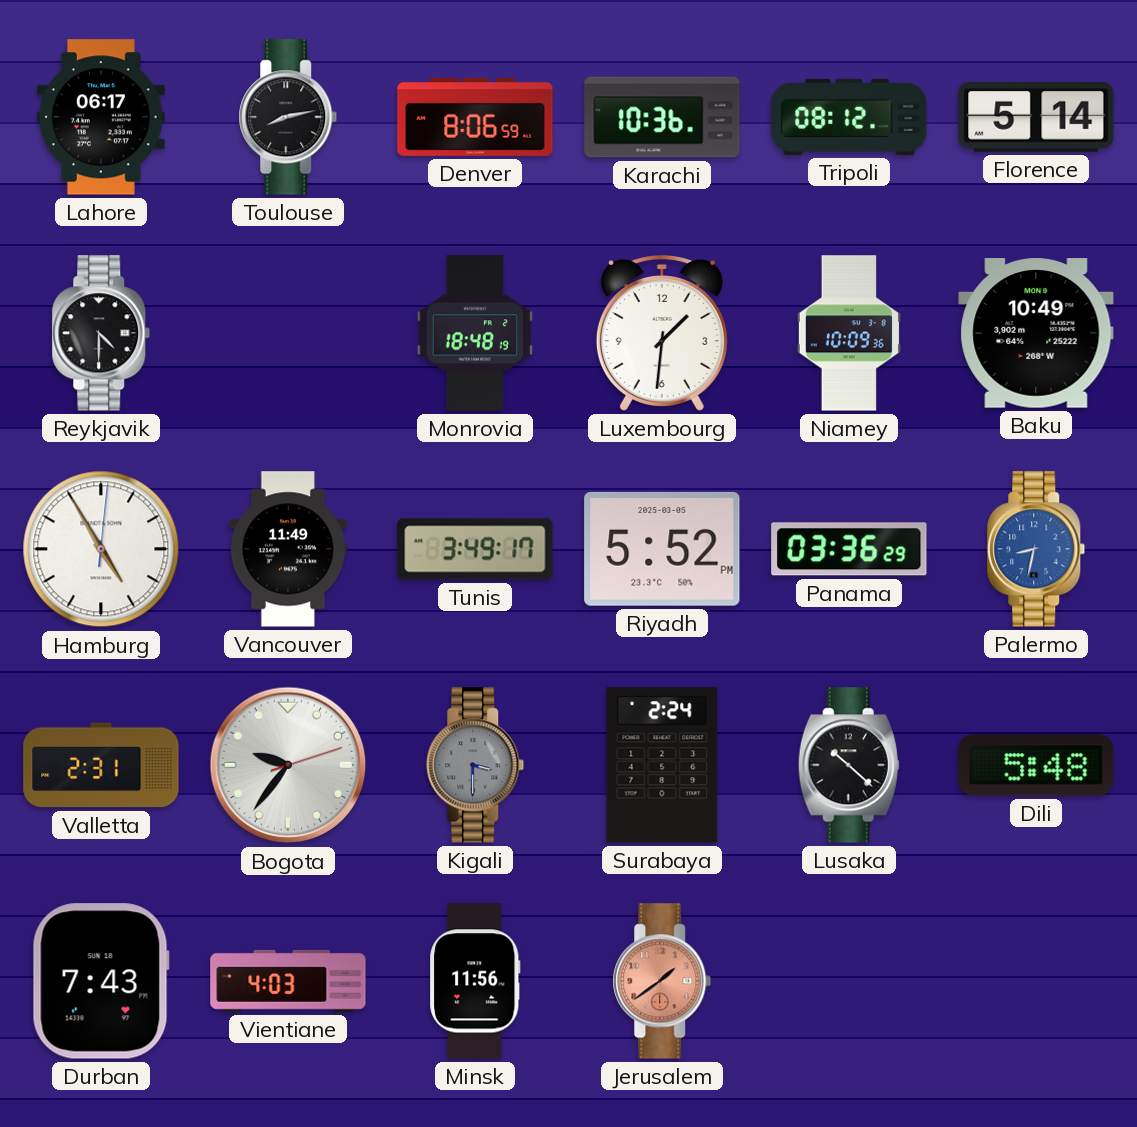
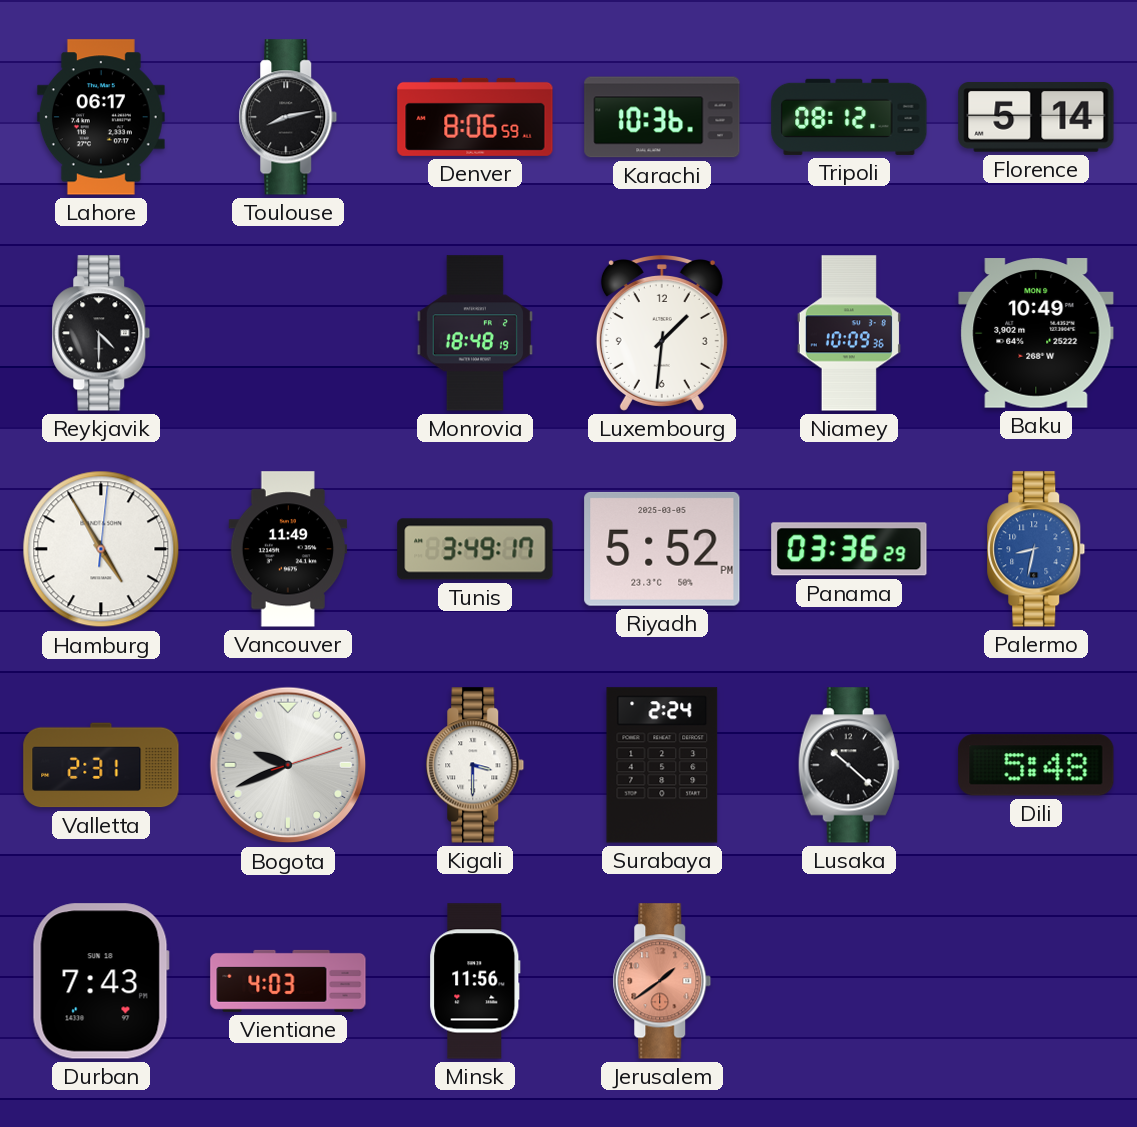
Bogota: 9:36 -> 9:41
Kigali dial: grey -> white
